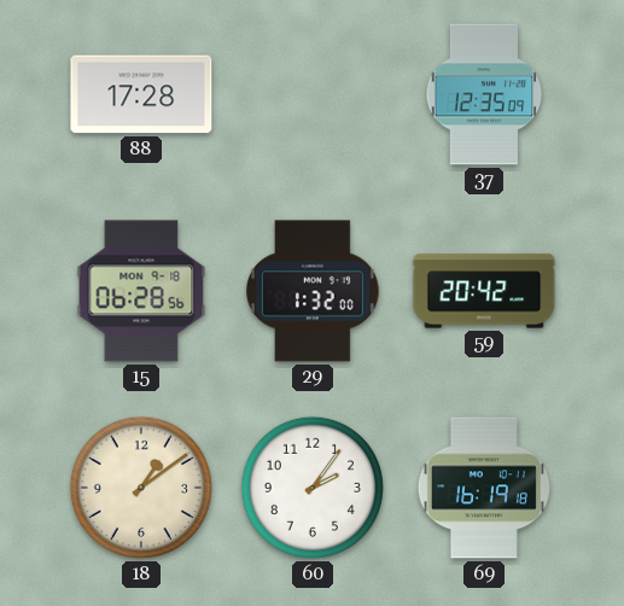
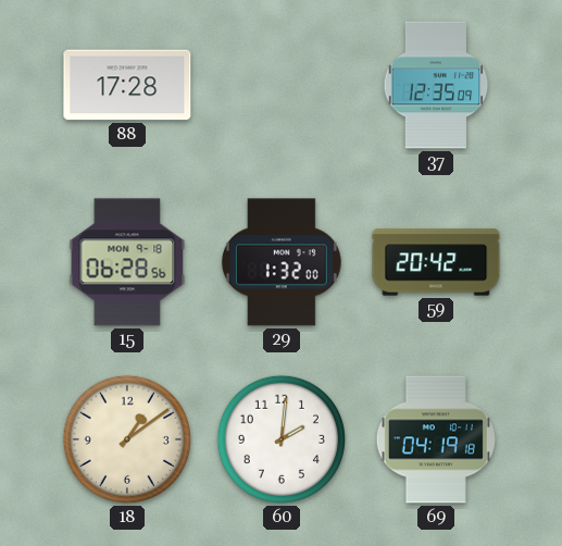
60: 2:06 -> 2:01
69: 16:19 -> 04:19
